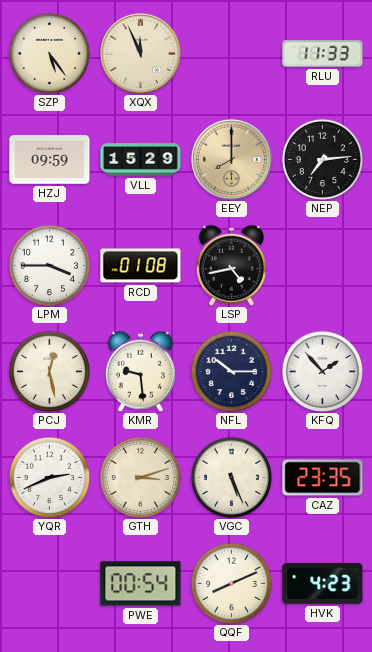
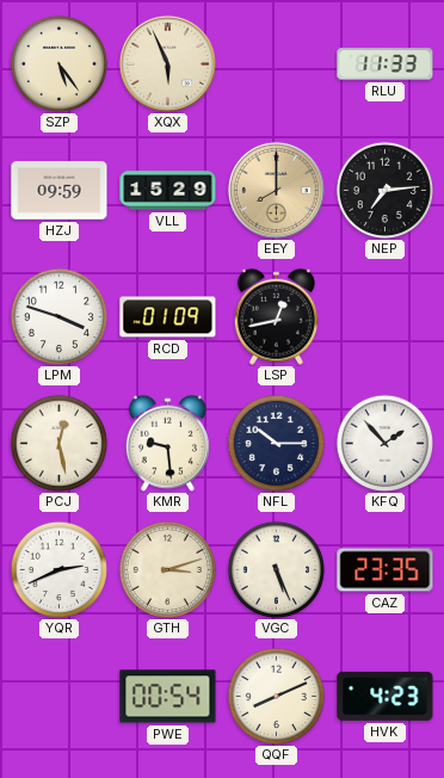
XQX: 11:56 -> 5:56
LPM: 3:45 -> 3:48
RCD: 01:08 -> 01:09
LSP: 4:43 -> 12:43
